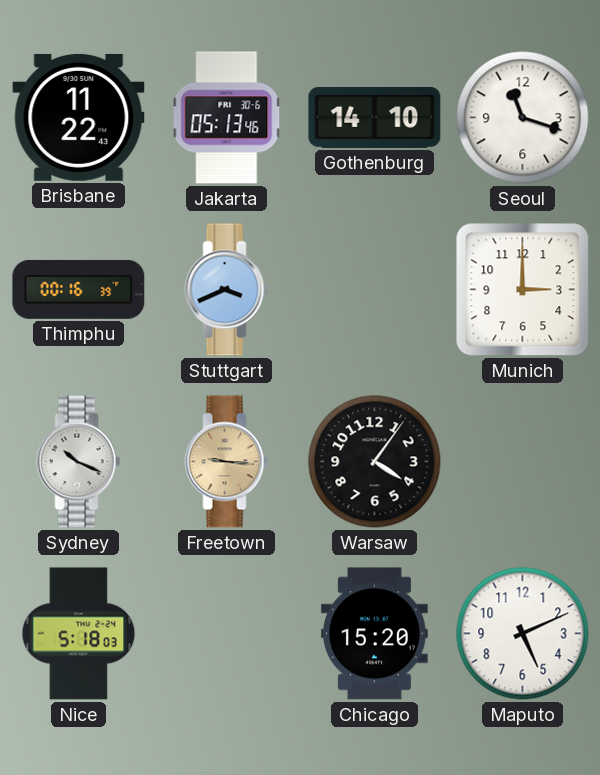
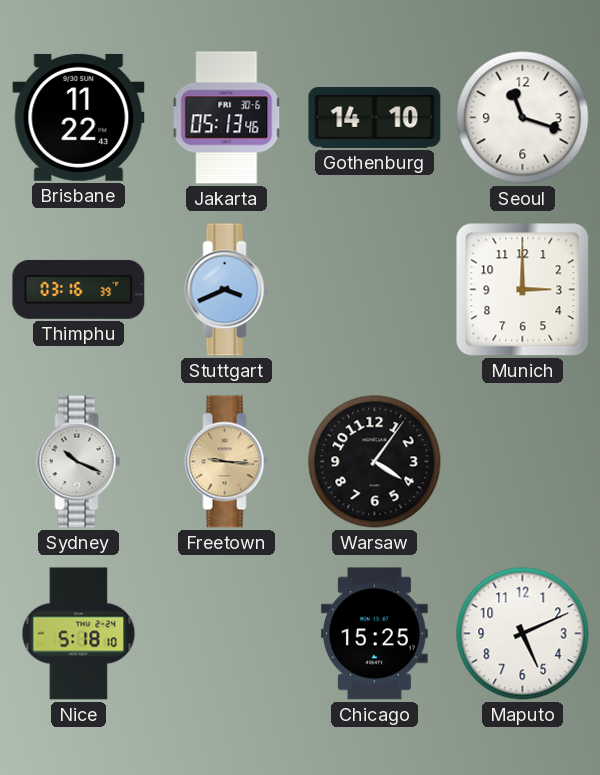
Thimphu: 00:16 -> 03:16
Nice: 5:18:03 -> 5:18:10
Chicago: 15:20 -> 15:25
